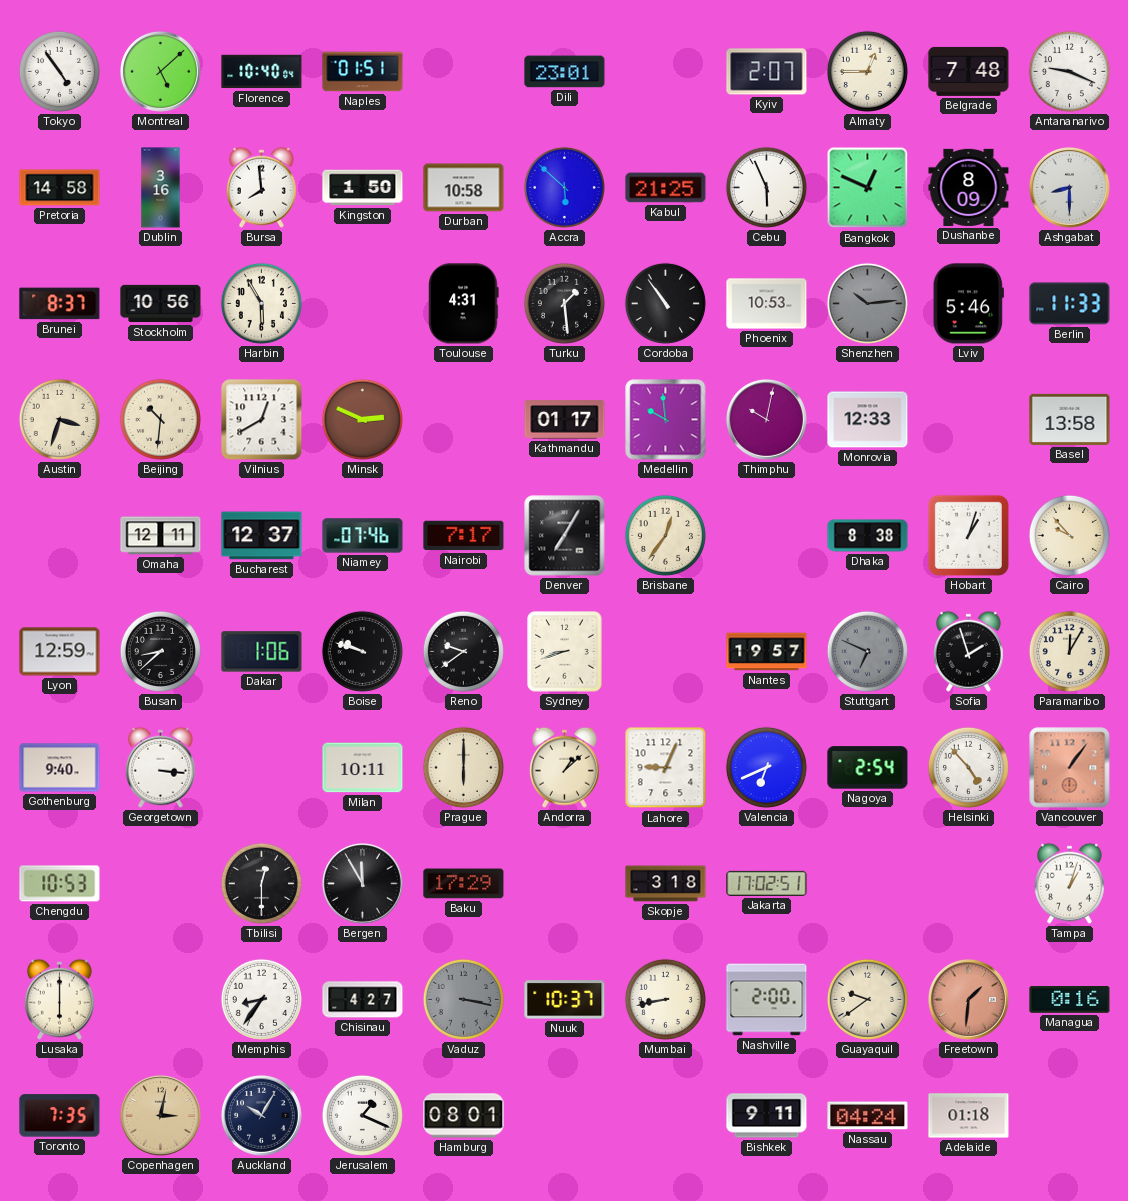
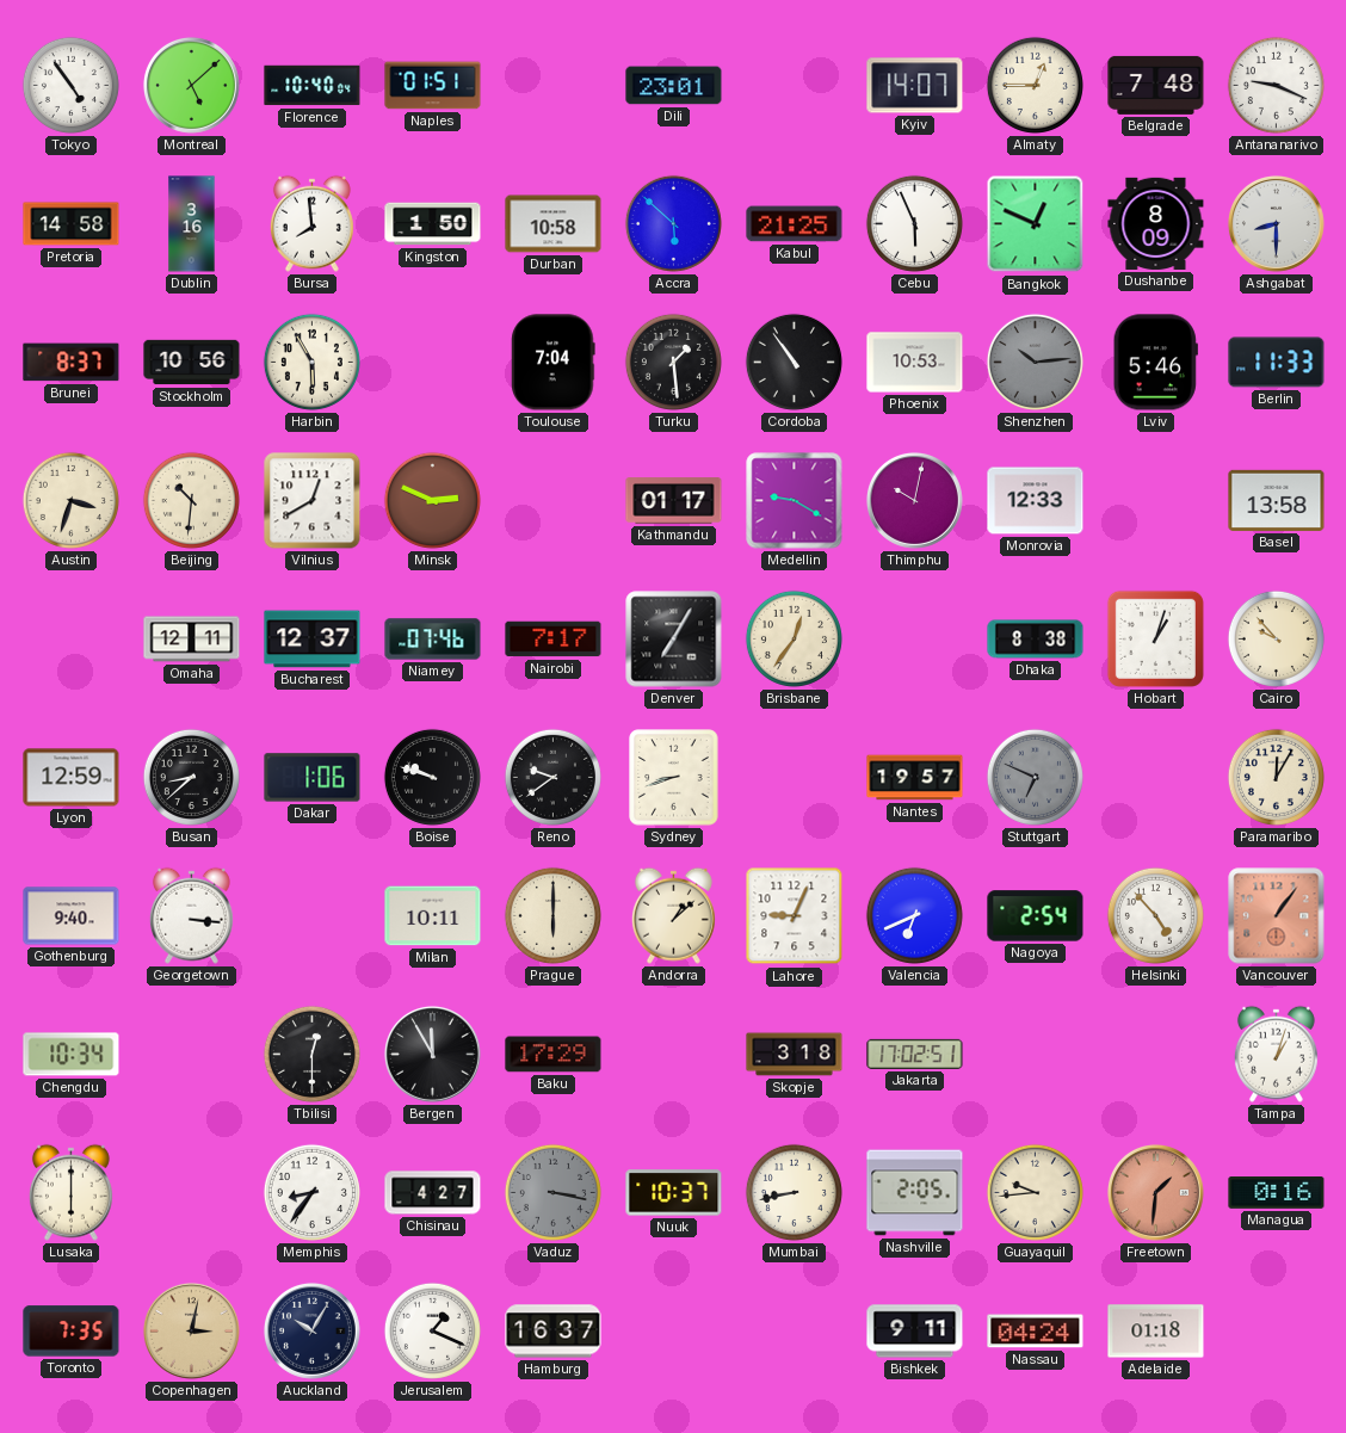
Kyiv: 2:07 -> 14:07
Toulouse: 4:31 -> 7:04
Medellin: 9:59 -> 9:20
Sofia: 1:57 -> none
Chengdu: 10:53 -> 10:34
Nashville: 2:00 -> 2:05
Guayaquil: 9:39 -> 9:44
Hamburg: 08:01 -> 16:37
